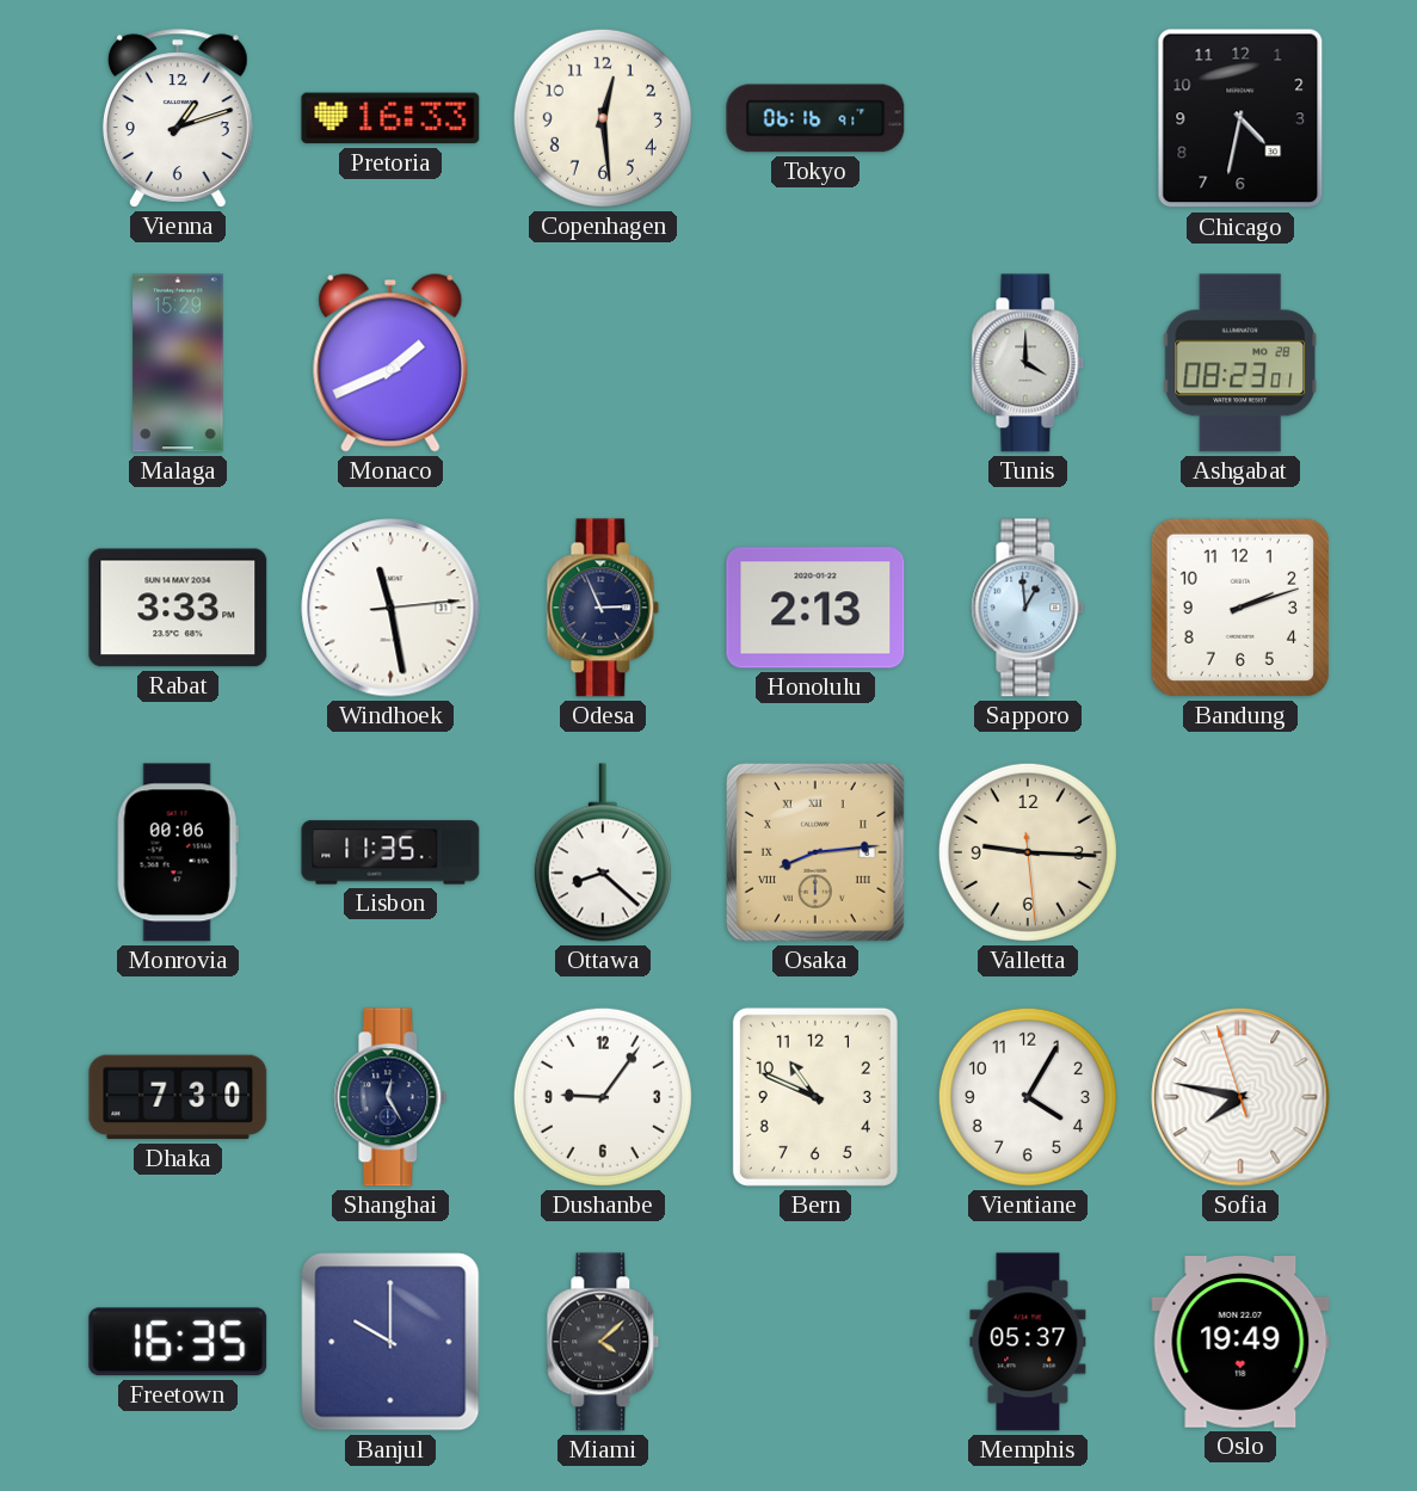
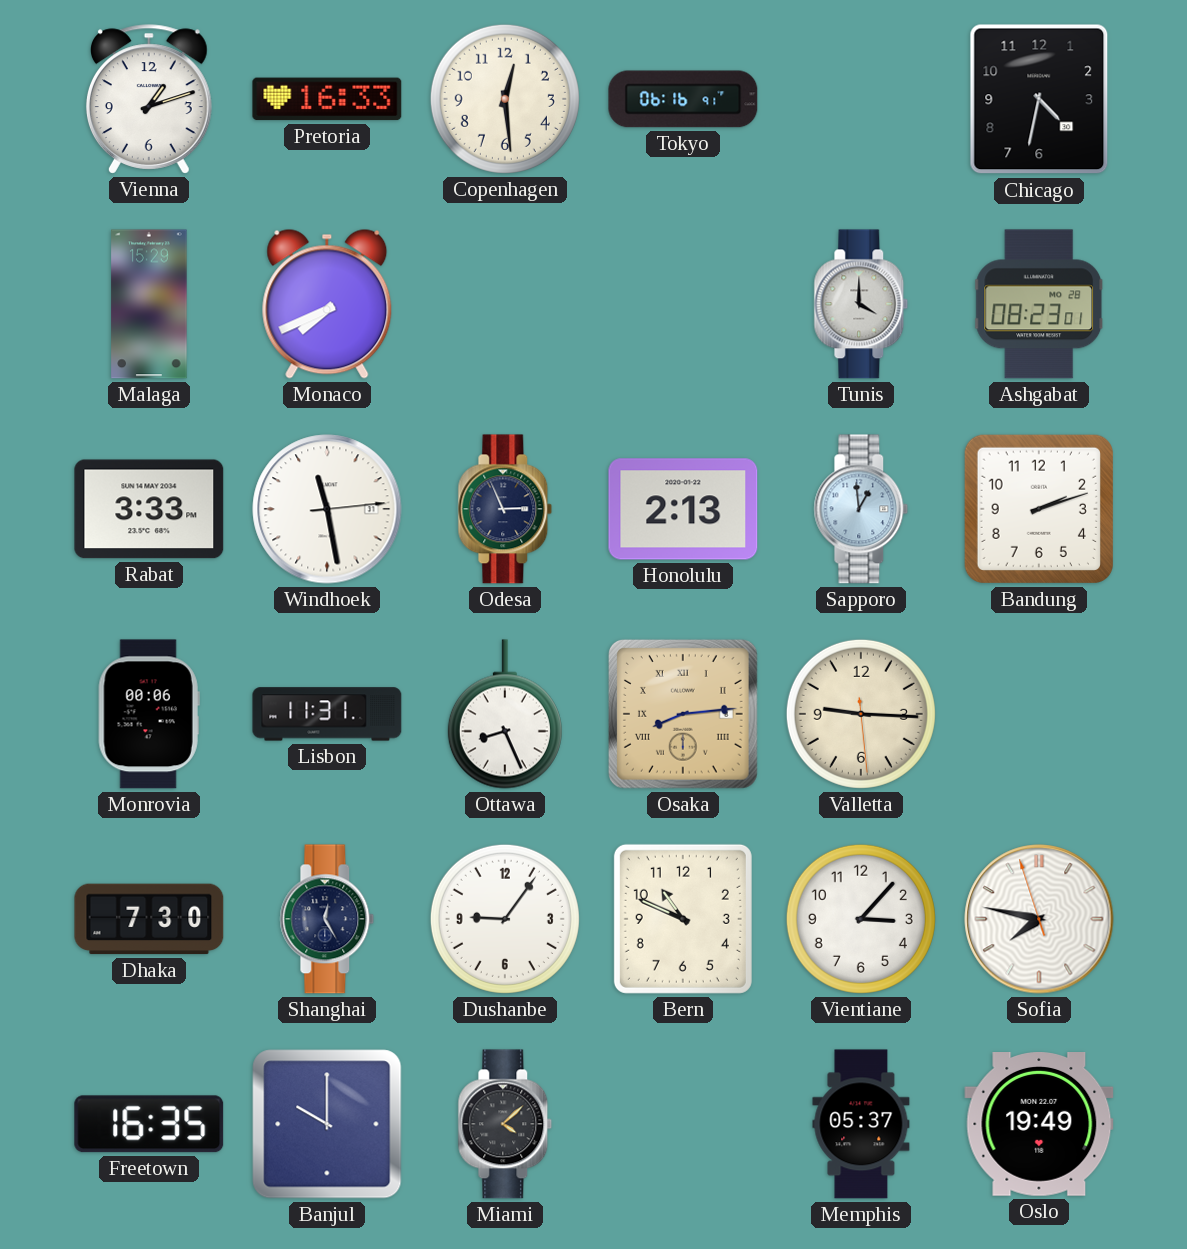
Monaco: 1:41 -> 7:41
Lisbon: 11:35 -> 11:31
Ottawa: 8:22 -> 8:26
Vientiane: 4:05 -> 3:07
